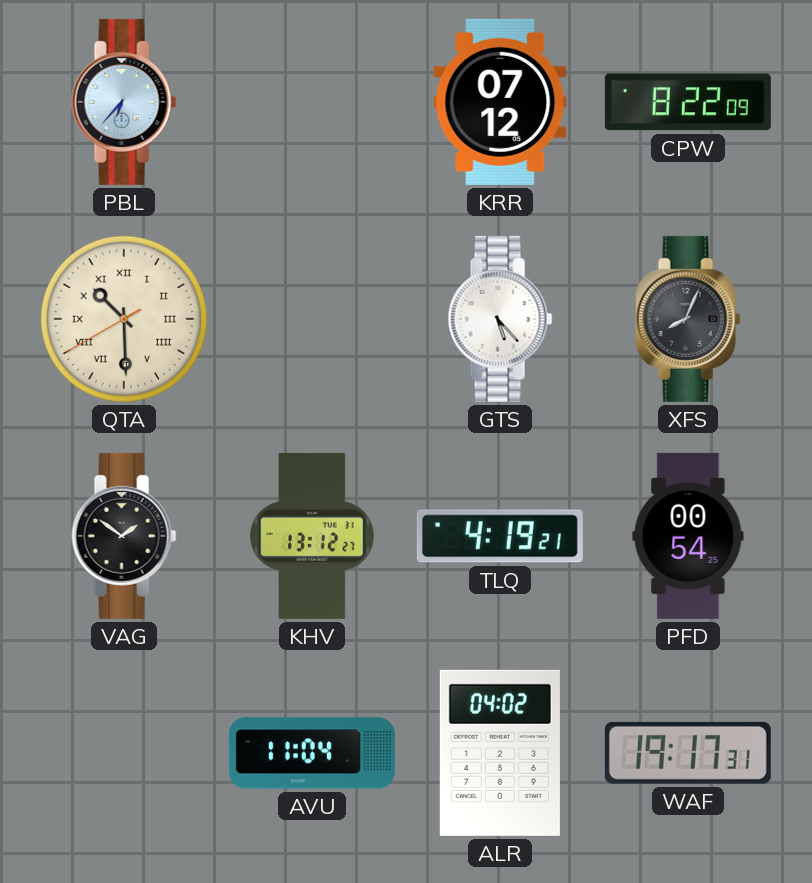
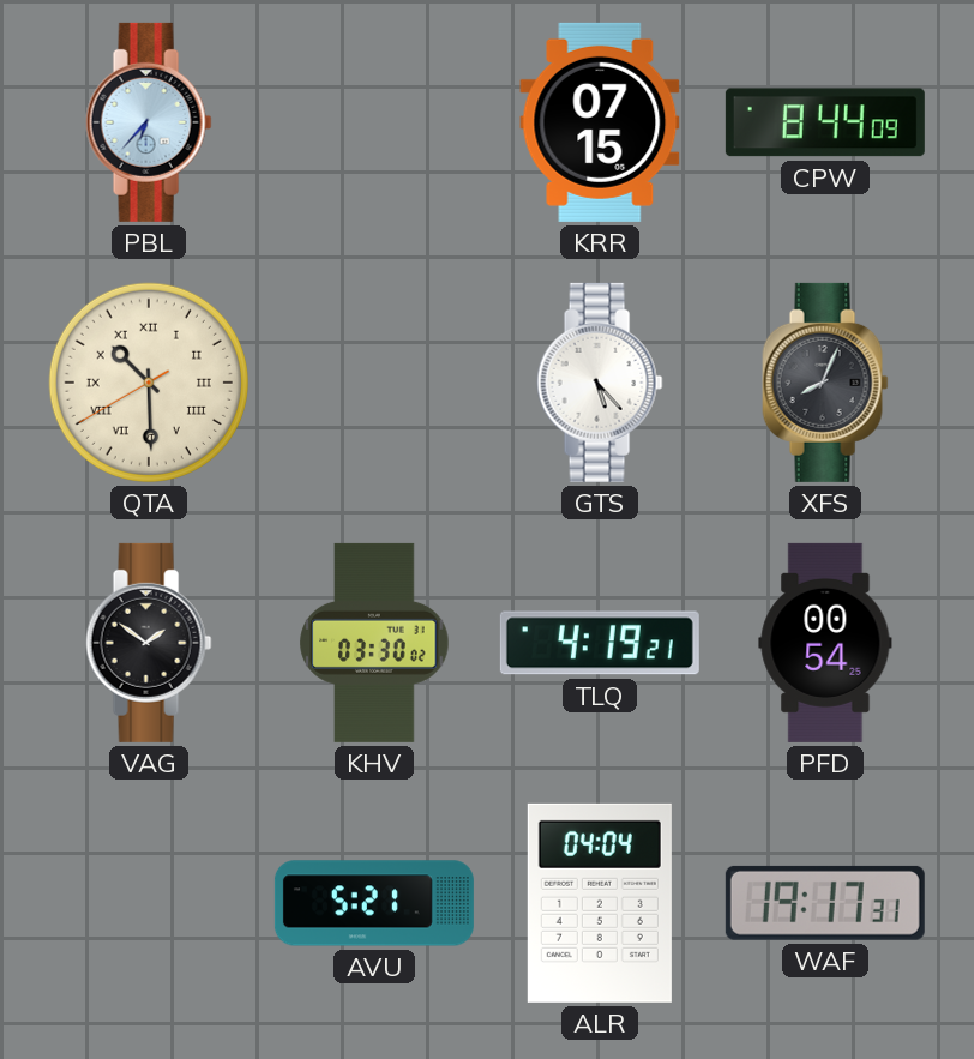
KRR: 07:12 -> 07:15
CPW: 8:22 -> 8:44
KHV: 13:12 -> 03:30
AVU: 11:04 -> 5:21
ALR: 04:02 -> 04:04
